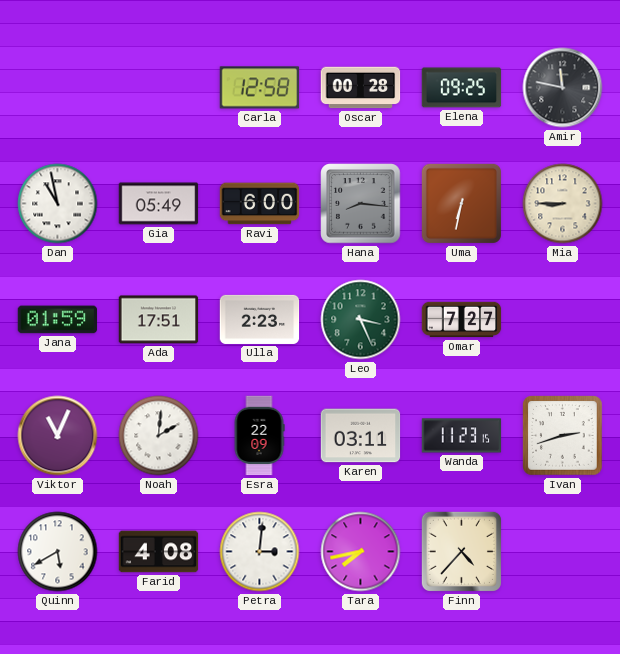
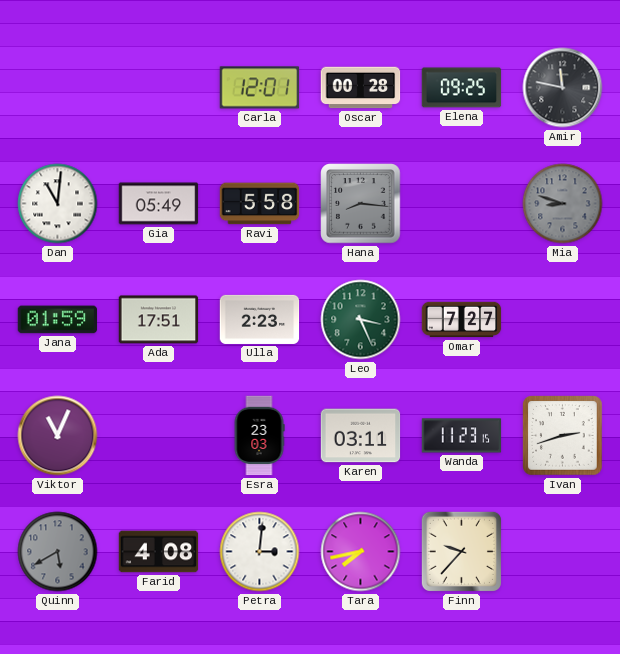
Carla: 12:58 -> 12:01
Dan: 10:58 -> 11:01
Ravi: 6:00 -> 5:58
Uma: 6:32 -> none
Mia: 8:45 -> 8:48
Mia dial: cream -> grey
Noah: 2:01 -> none
Esra: 22:09 -> 23:03
Quinn dial: white -> grey
Finn: 4:37 -> 9:37
